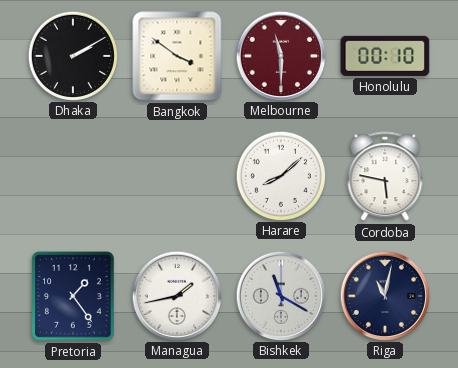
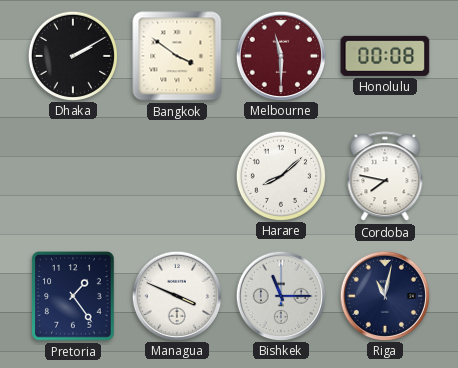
Honolulu: 00:10 -> 00:08
Cordoba: 5:47 -> 7:47
Managua: 1:43 -> 3:49
Bishkek: 11:20 -> 11:15
